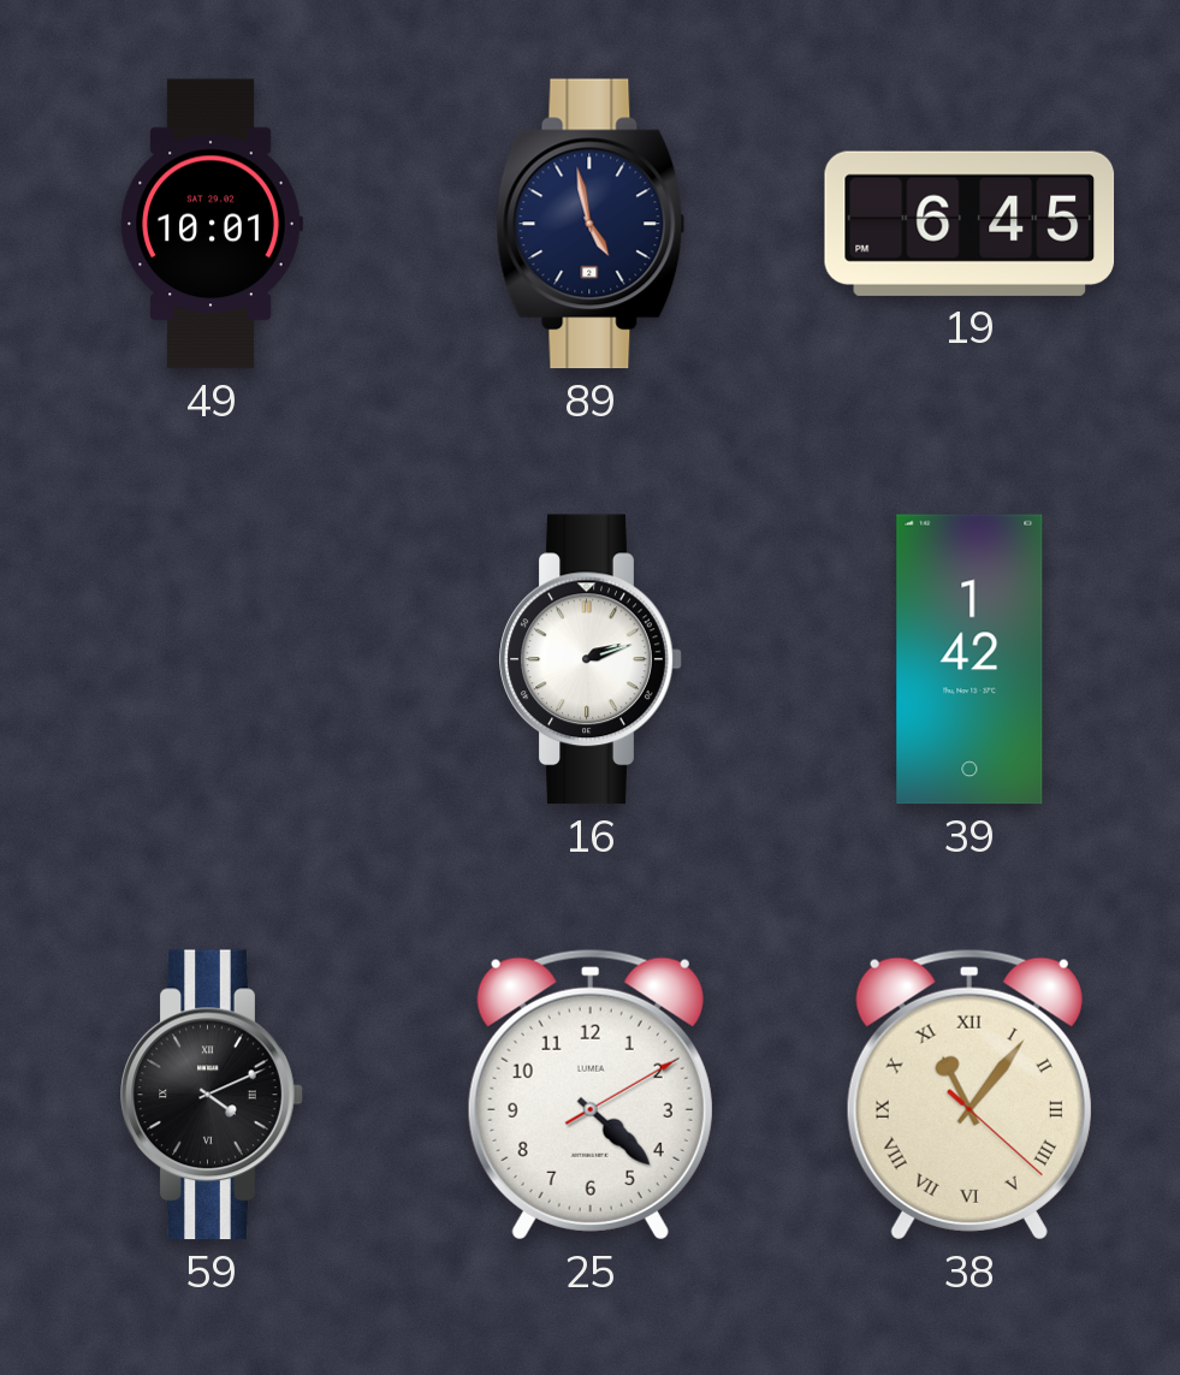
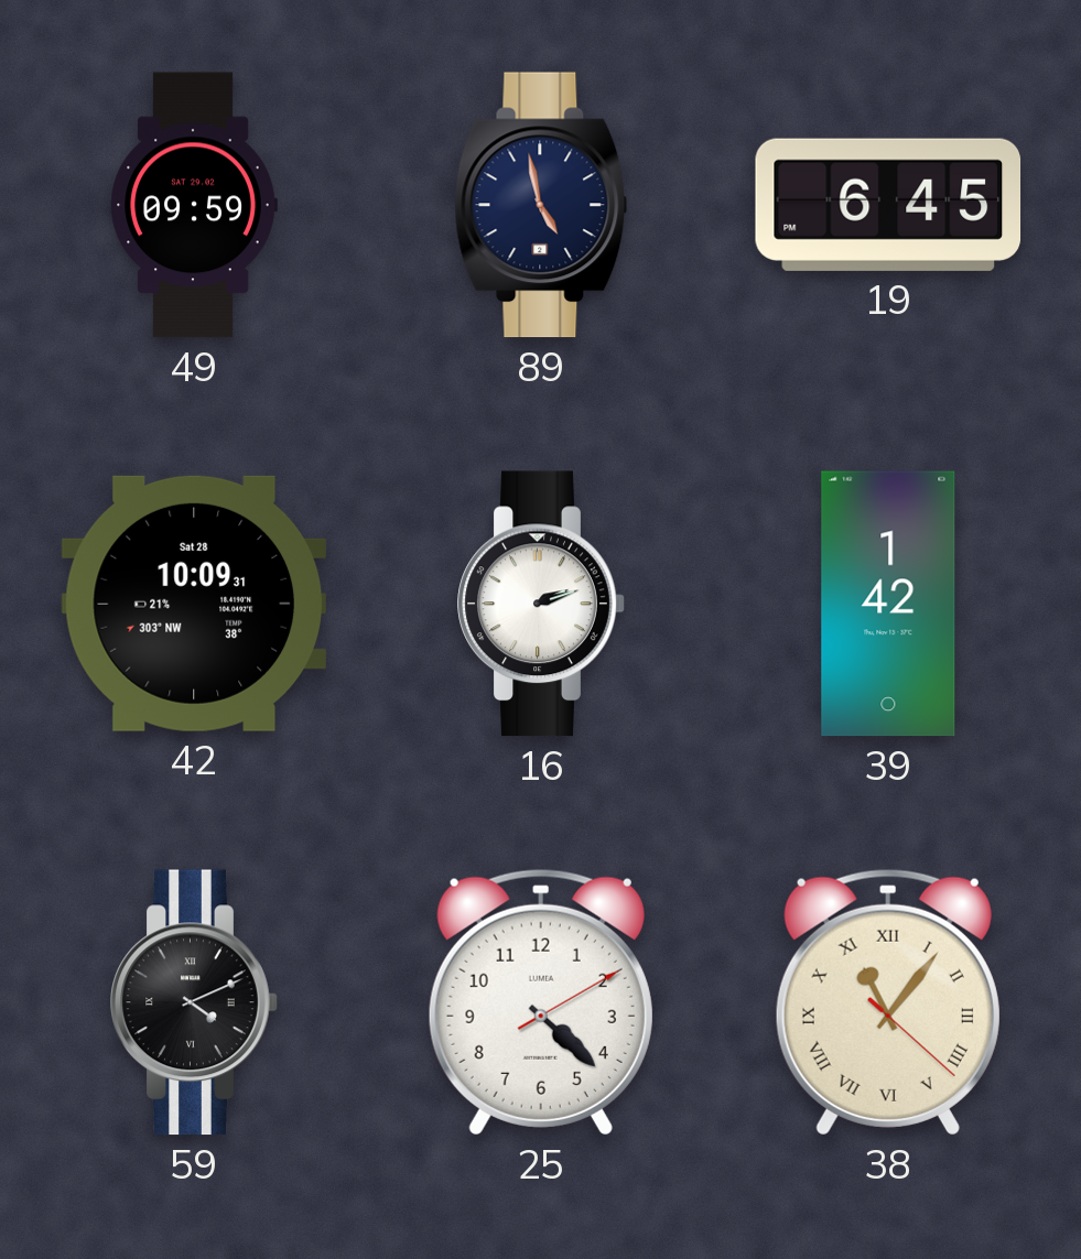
49: 10:01 -> 09:59
42: none -> 10:09
